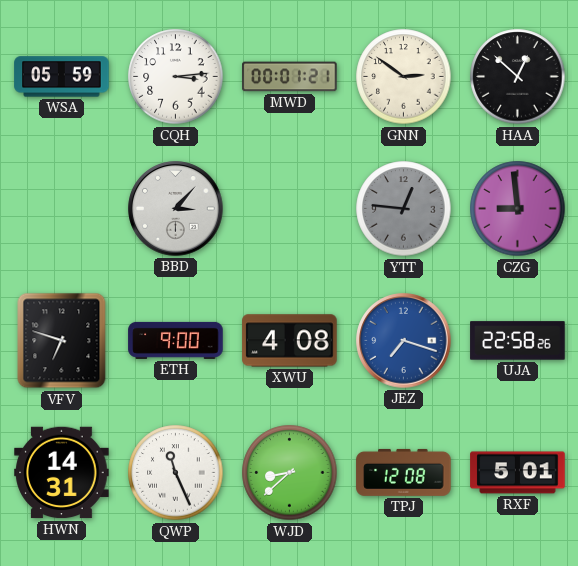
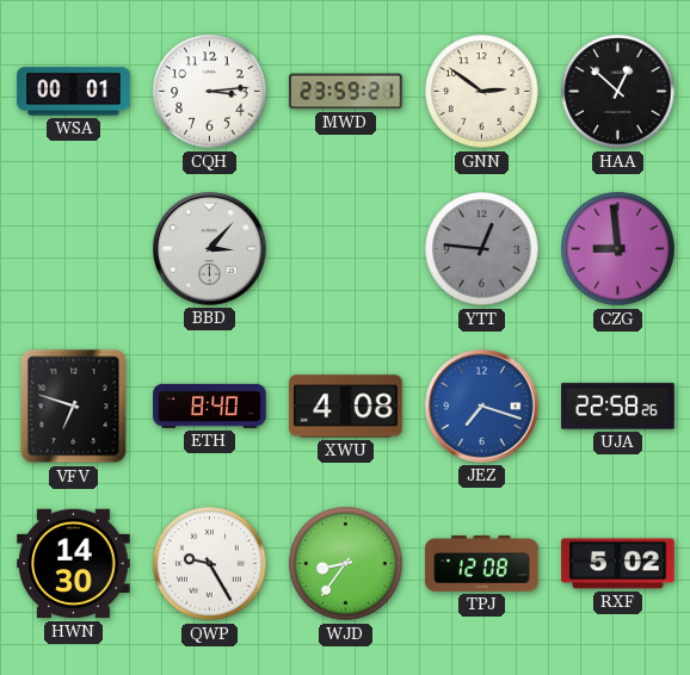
WSA: 05:59 -> 00:01
MWD: 00:01 -> 23:59
ETH: 9:00 -> 8:40
HWN: 14:31 -> 14:30
QWP: 11:26 -> 9:25
WJD: 8:38 -> 8:36
RXF: 5:01 -> 5:02
